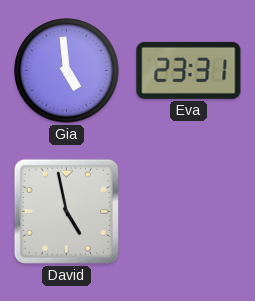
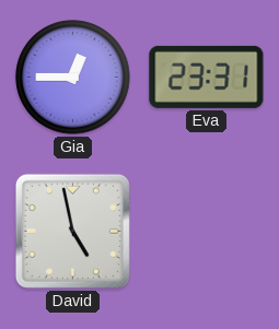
Gia: 4:59 -> 12:45
